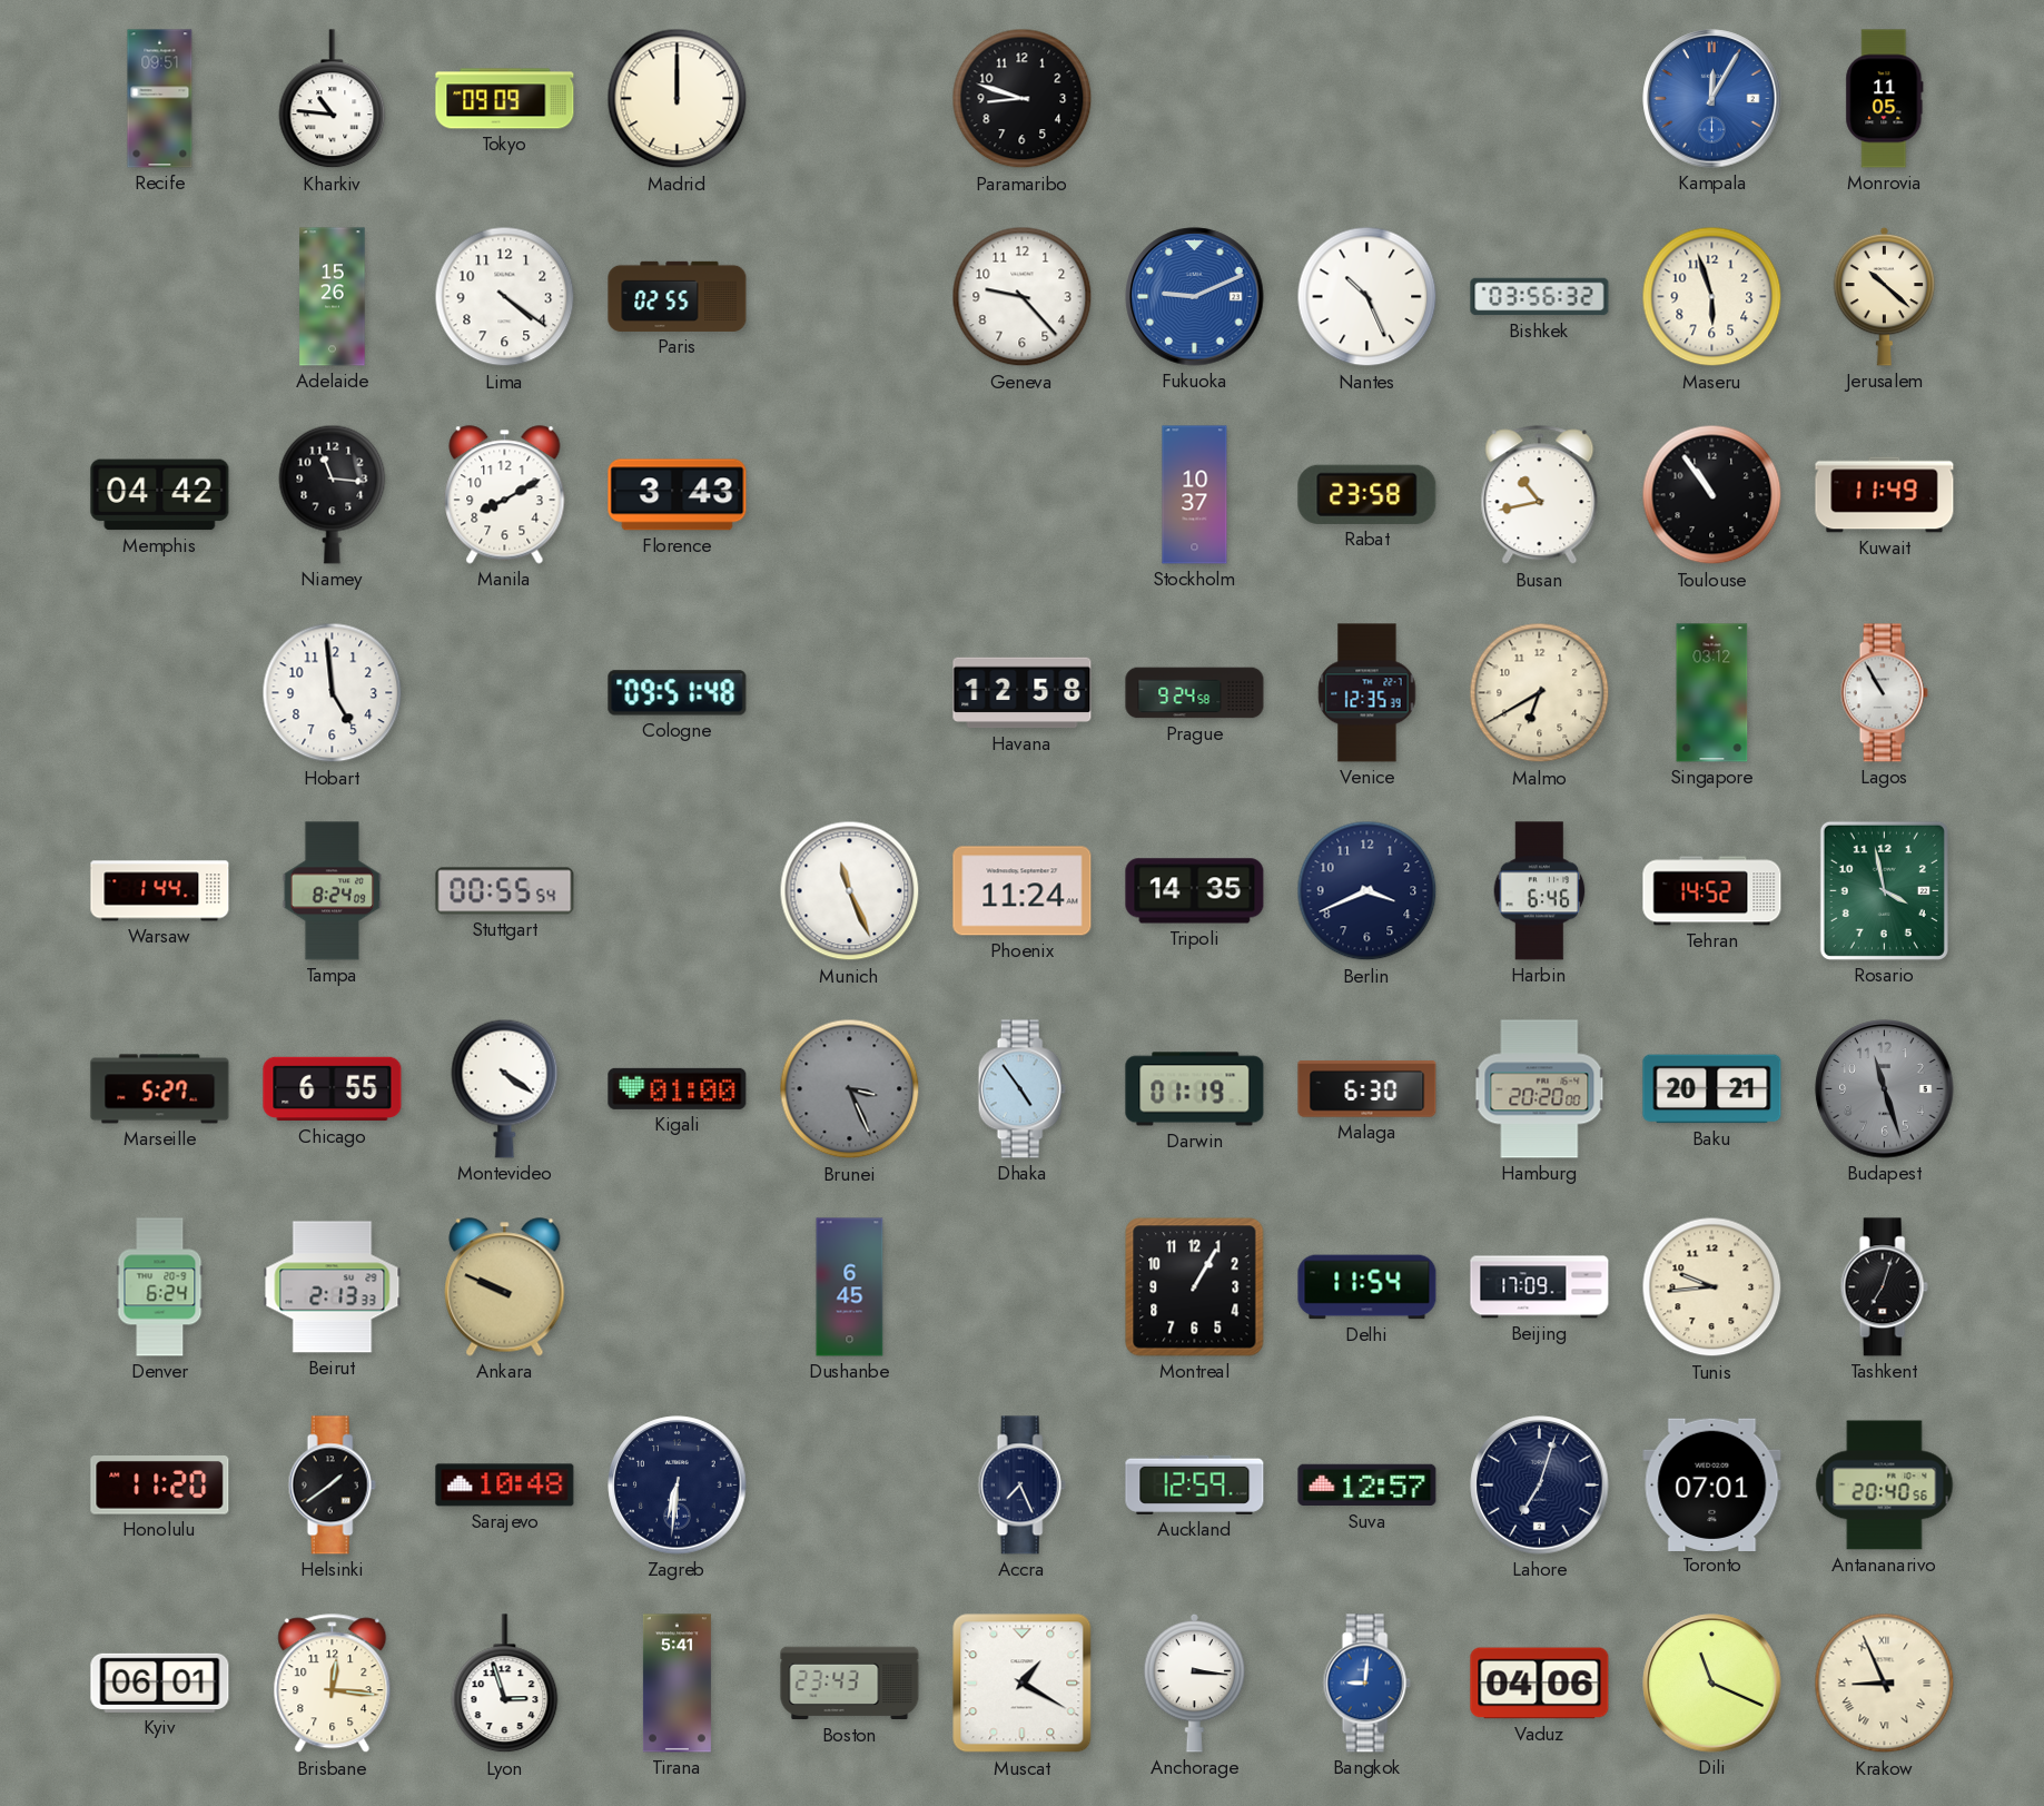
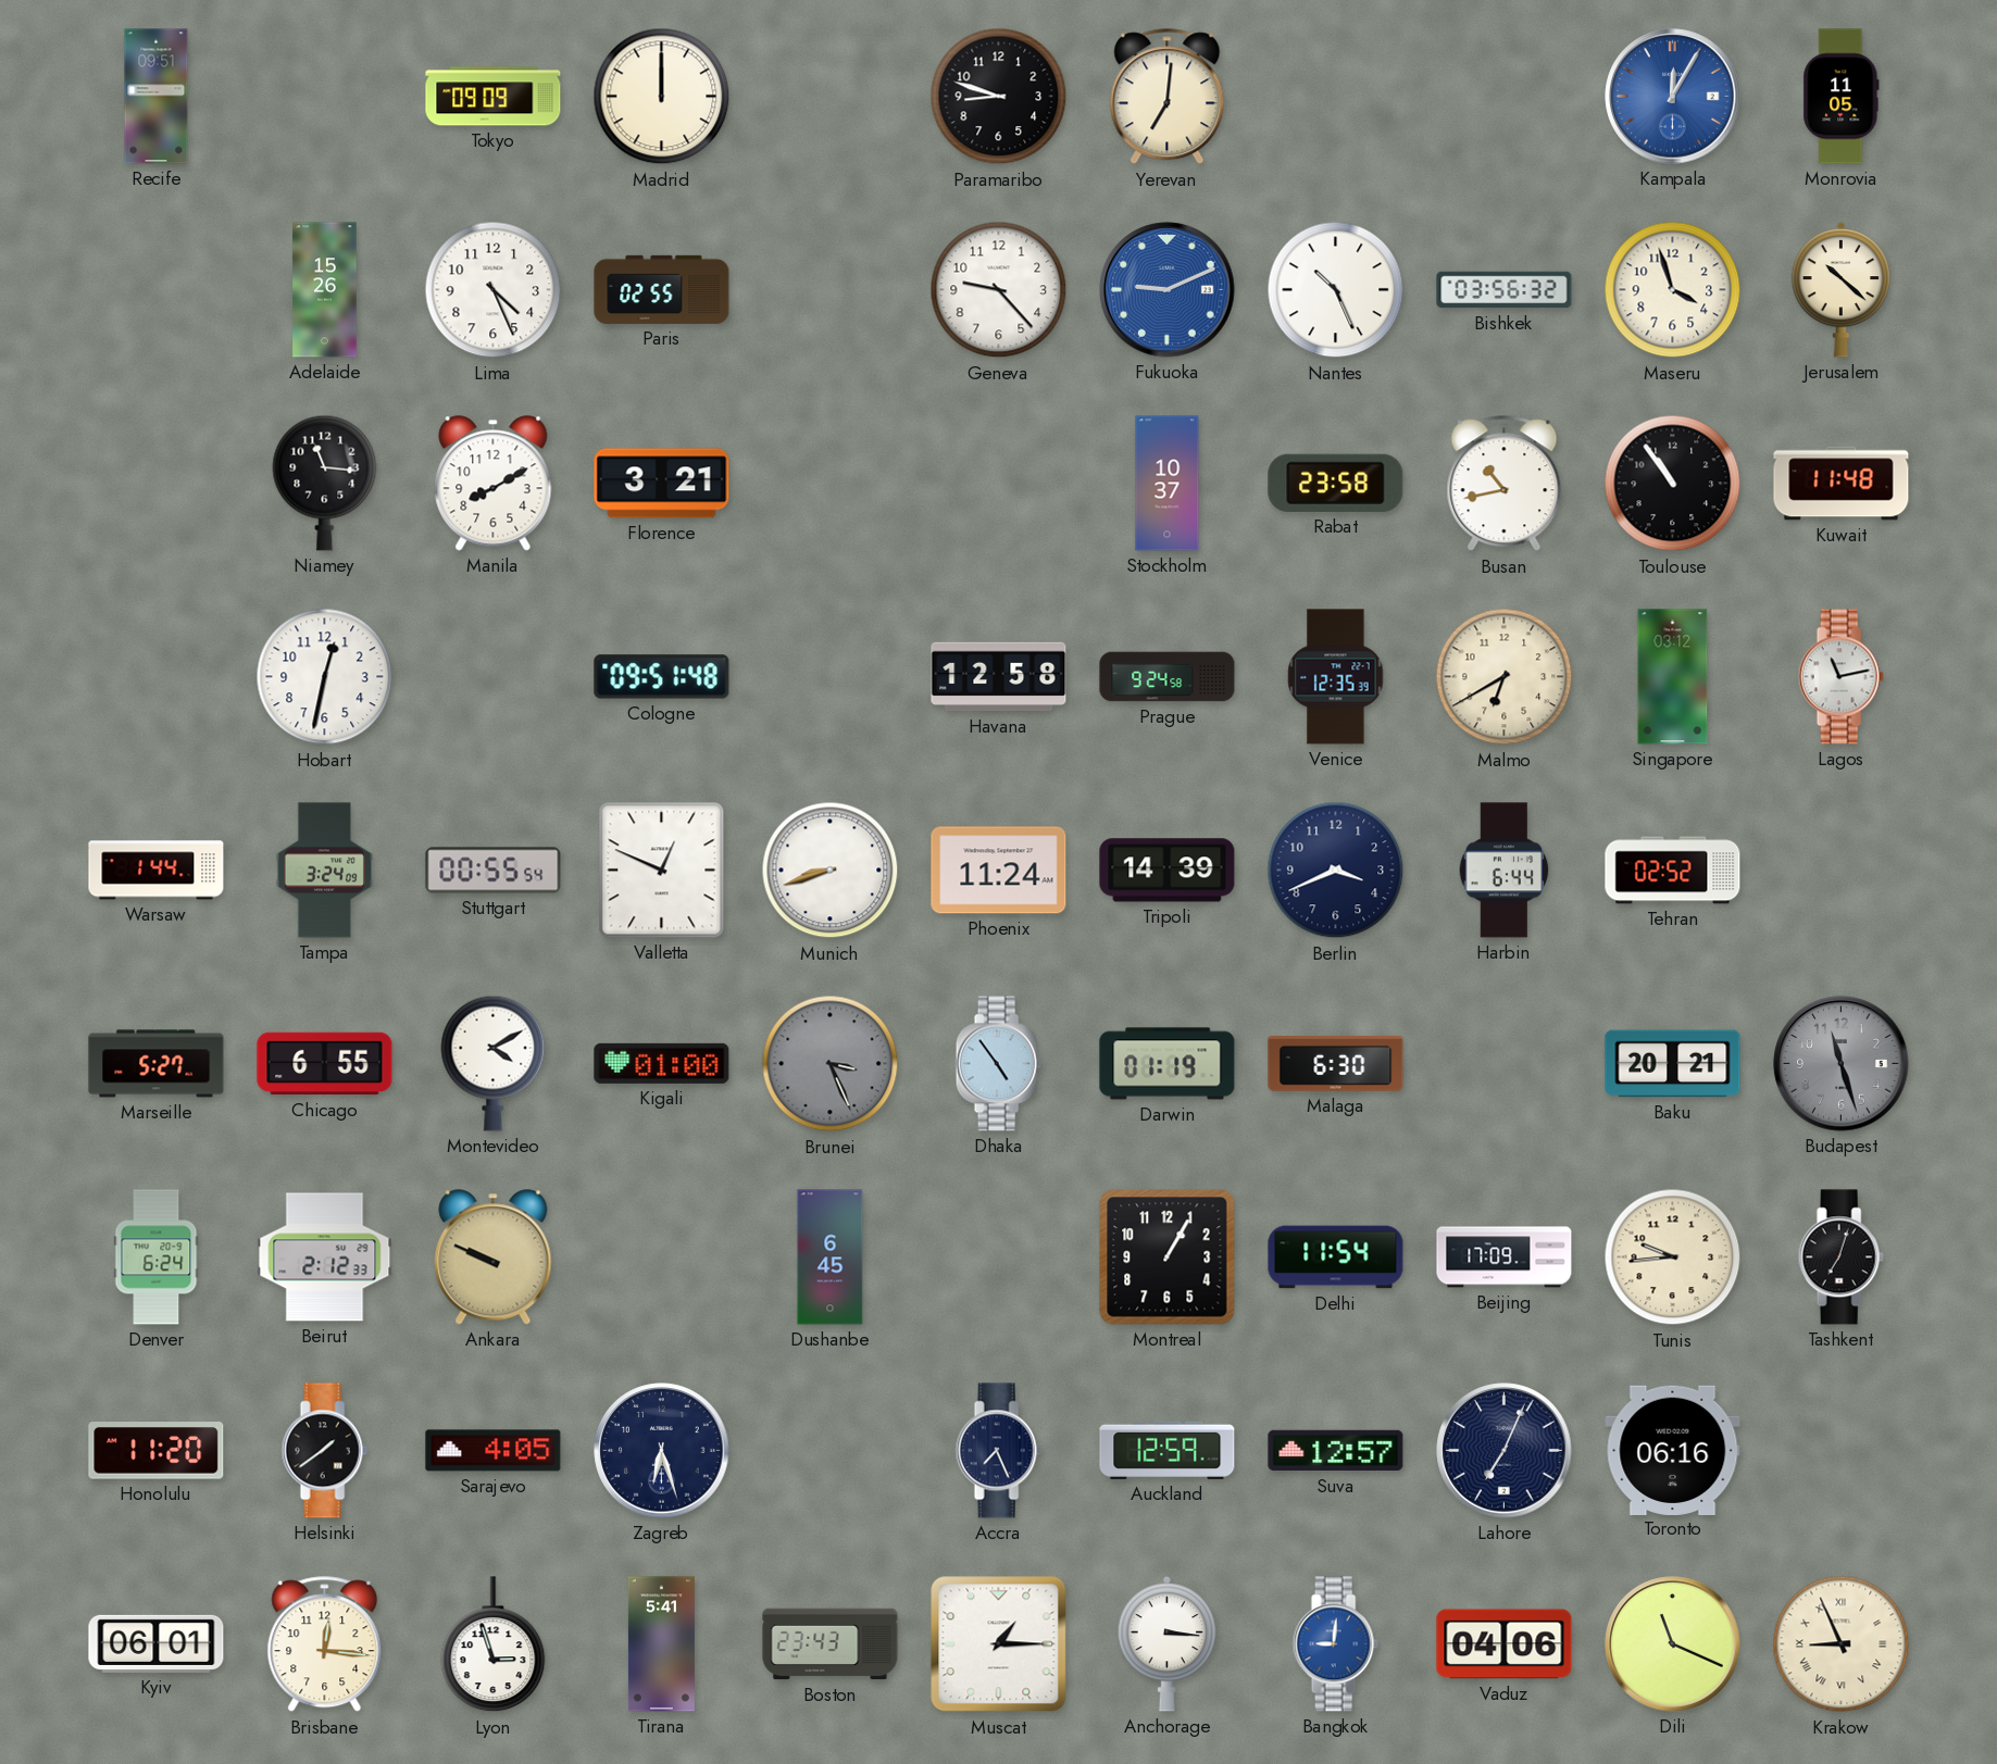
Kharkiv: 10:46 -> none
Yerevan: none -> 7:01
Lima: 4:21 -> 4:26
Maseru: 5:57 -> 3:57
Memphis: 04:42 -> none
Florence: 3:43 -> 3:21
Kuwait: 11:49 -> 11:48
Hobart: 4:59 -> 12:32
Lagos: 10:55 -> 11:13
Tampa: 8:24 -> 3:24
Valletta: none -> 12:49
Munich: 11:26 -> 8:42
Tripoli: 14:35 -> 14:39
Harbin: 6:46 -> 6:44
Tehran: 14:52 -> 02:52
Rosario: 3:58 -> none
Montevideo: 4:21 -> 4:10
Hamburg: 20:20 -> none
Beirut: 2:13 -> 2:12
Sarajevo: 10:48 -> 4:05
Zagreb: 6:31 -> 6:27
Lahore: 7:03 -> 7:04
Toronto: 07:01 -> 06:16
Antananarivo: 20:40 -> none
Muscat: 1:20 -> 1:15
